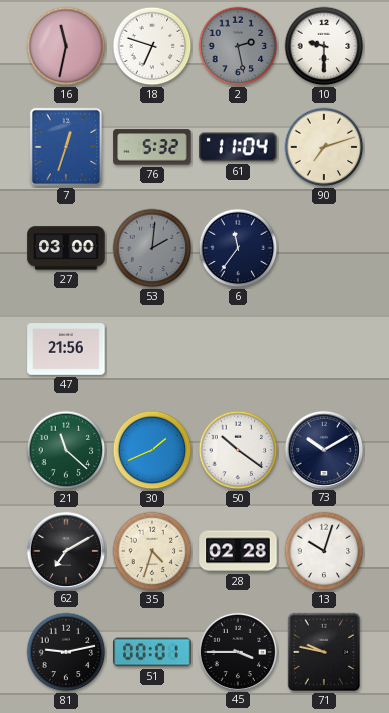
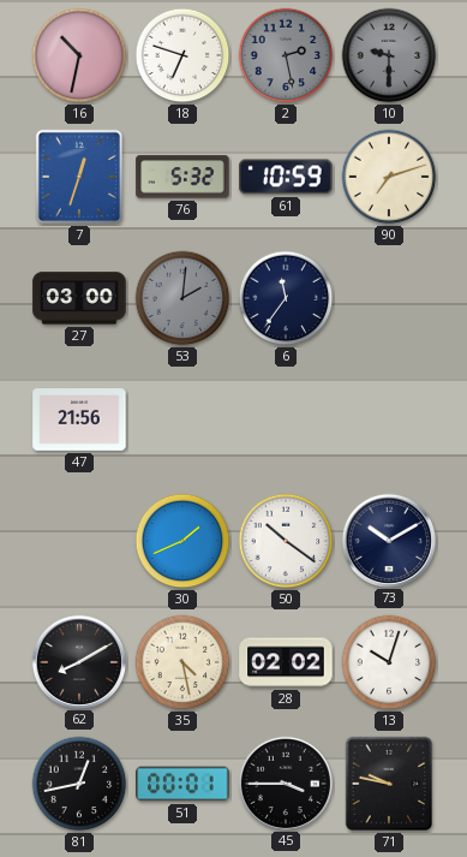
16: 11:32 -> 10:32
10 dial: white -> grey
61: 11:04 -> 10:59
21: 11:22 -> none
62: 7:10 -> 8:10
35: 4:33 -> 4:28
28: 02:28 -> 02:02
81: 9:13 -> 12:43
